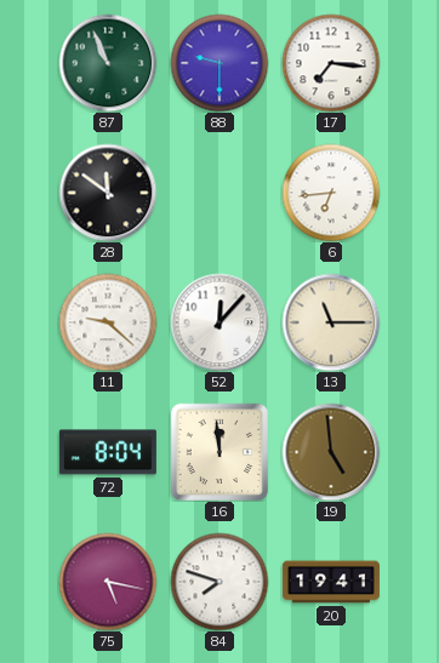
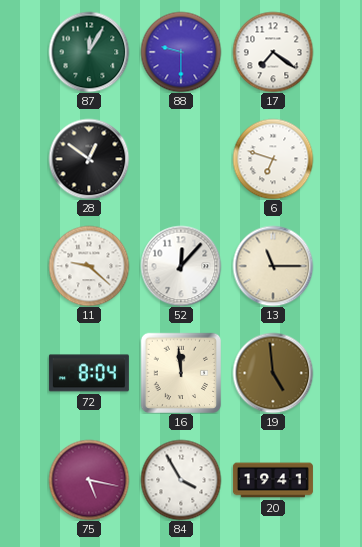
87: 10:56 -> 12:05
17: 7:16 -> 7:21
28: 11:51 -> 12:51
6: 6:44 -> 6:48
84: 7:48 -> 3:55
